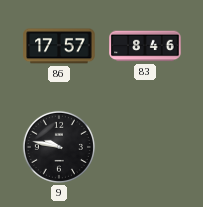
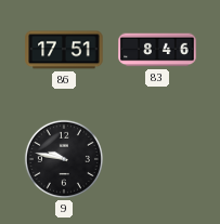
86: 17:57 -> 17:51
